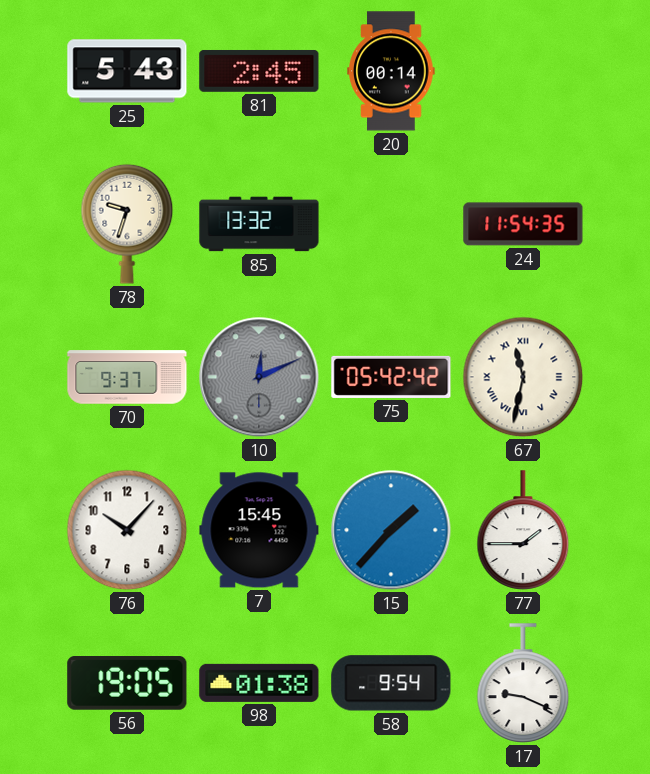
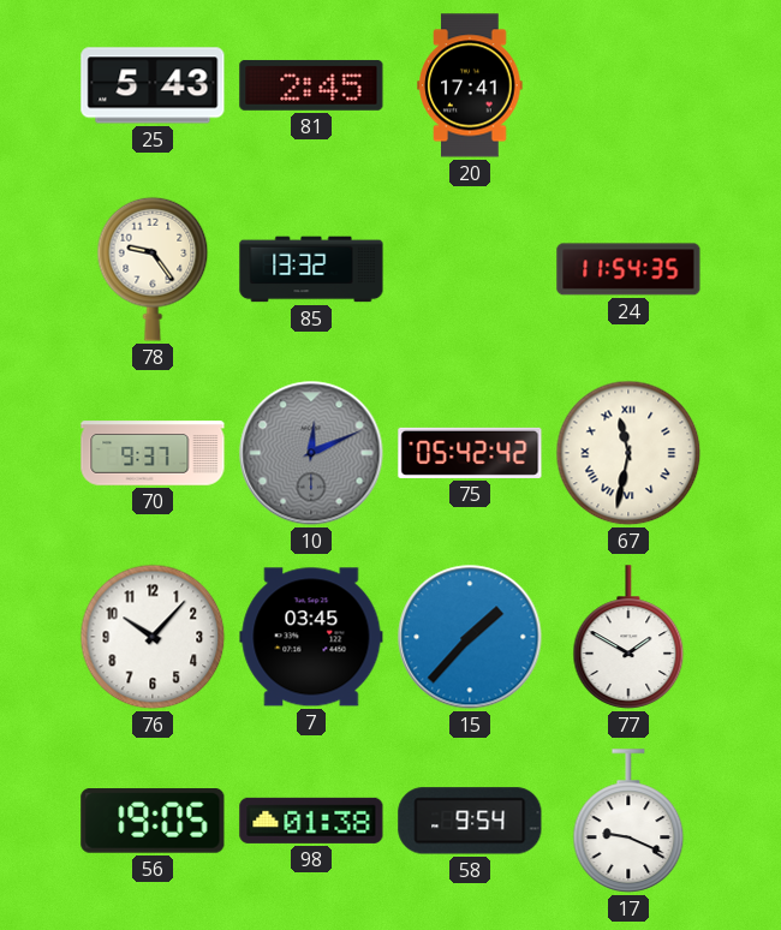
20: 00:14 -> 17:41
78: 9:33 -> 9:24
7: 15:45 -> 03:45
77: 1:45 -> 1:50
